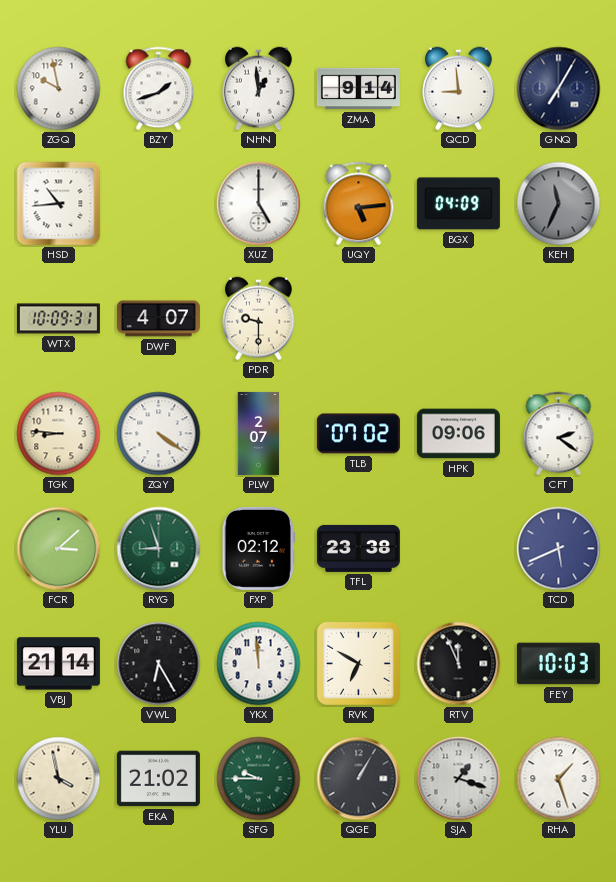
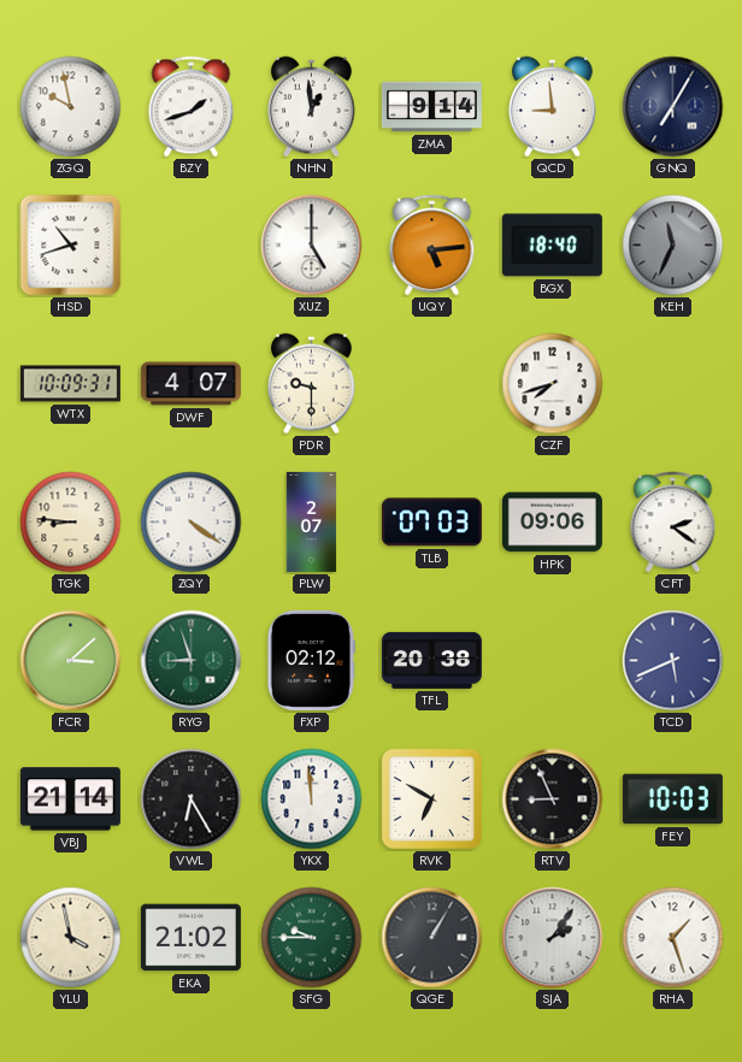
HSD: 10:44 -> 10:42
BGX: 04:09 -> 18:40
CZF: none -> 7:42
TLB: 07:02 -> 07:03
TFL: 23:38 -> 20:38
RTV: 11:56 -> 8:56
SJA: 1:18 -> 2:06
